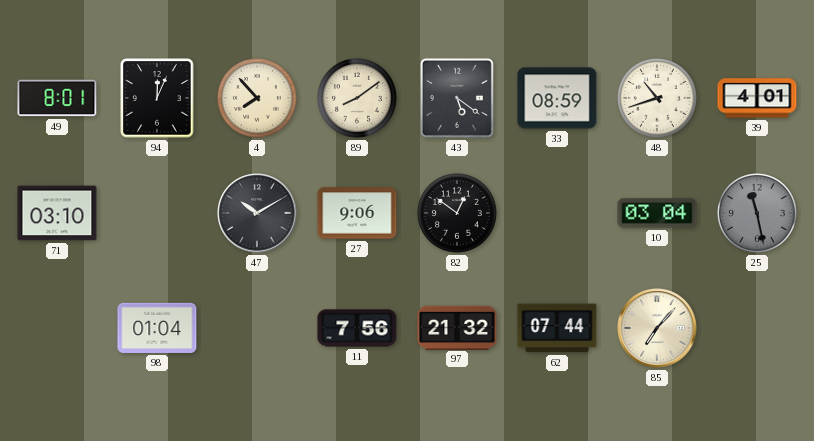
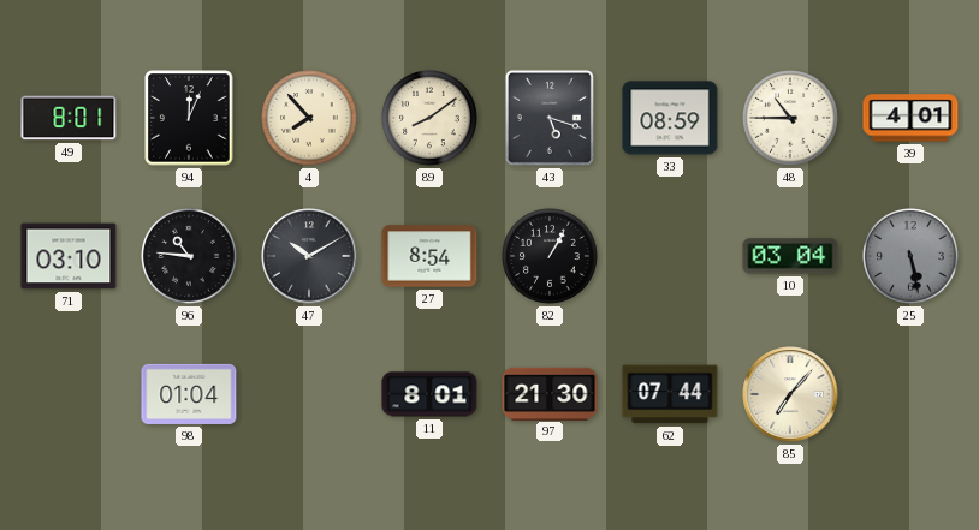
43: 5:21 -> 5:18
48: 10:42 -> 10:45
96: none -> 10:46
27: 9:06 -> 8:54
82: 12:51 -> 1:05
25: 11:28 -> 5:28
11: 7:56 -> 8:01
97: 21:32 -> 21:30
